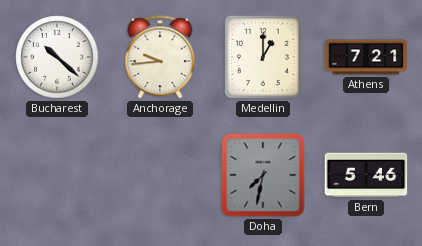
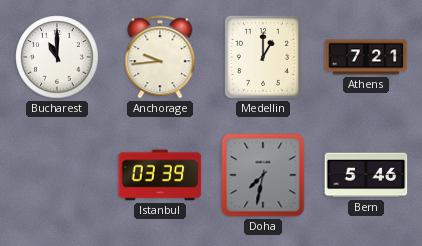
Bucharest: 10:22 -> 11:00
Istanbul: none -> 03:39
